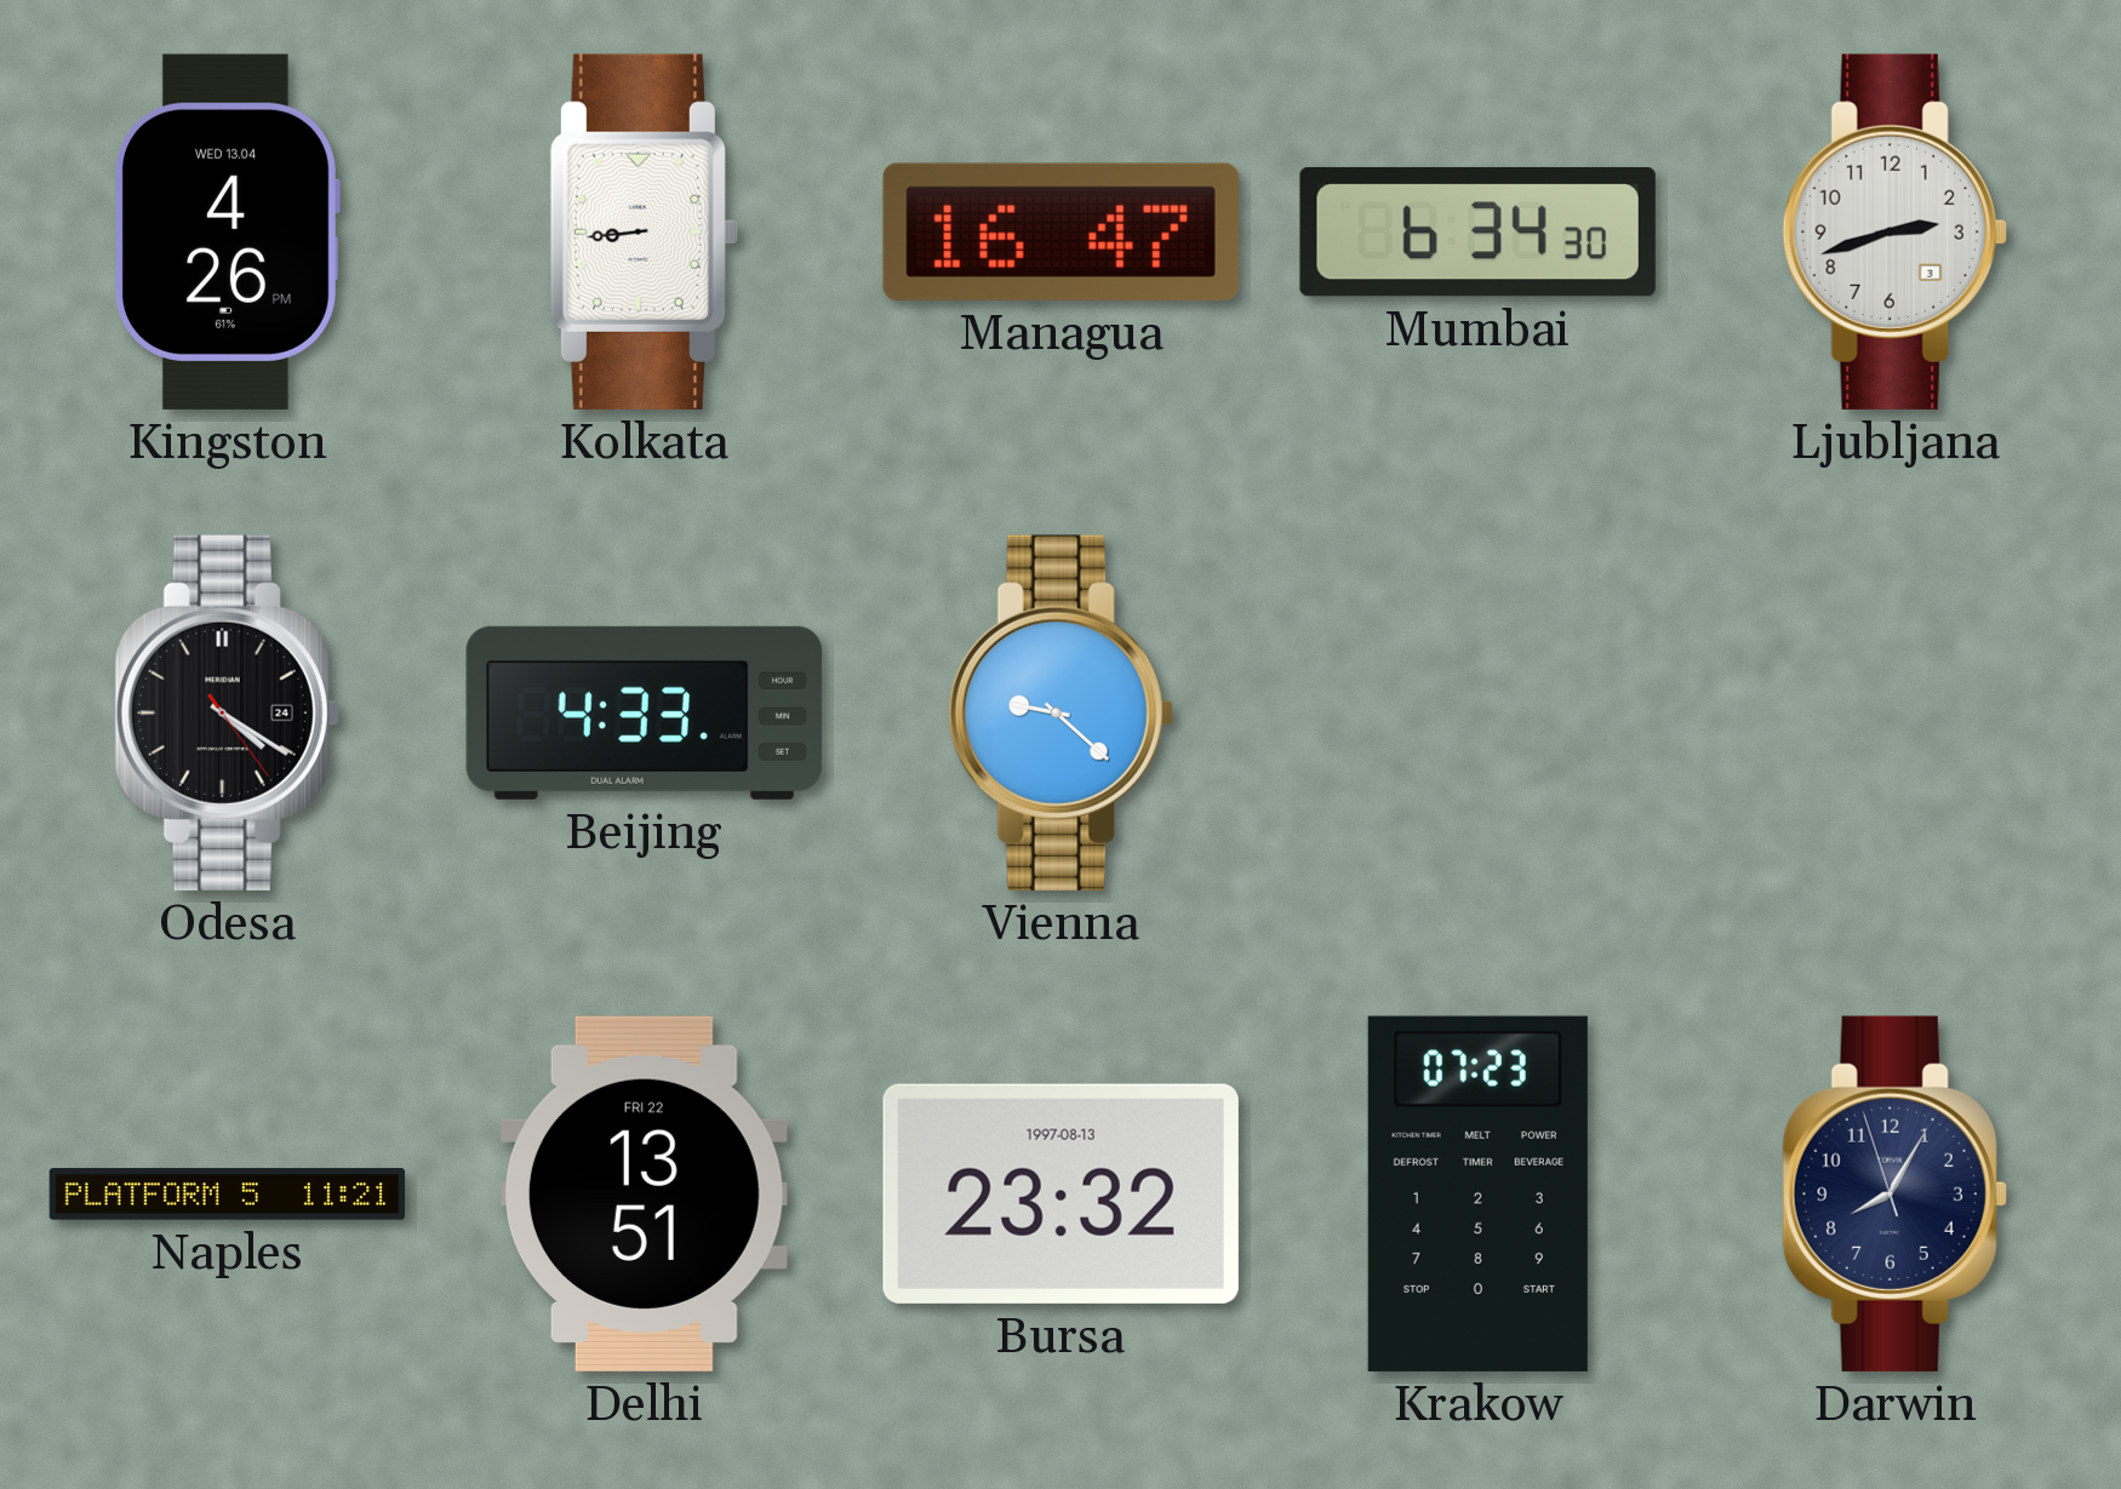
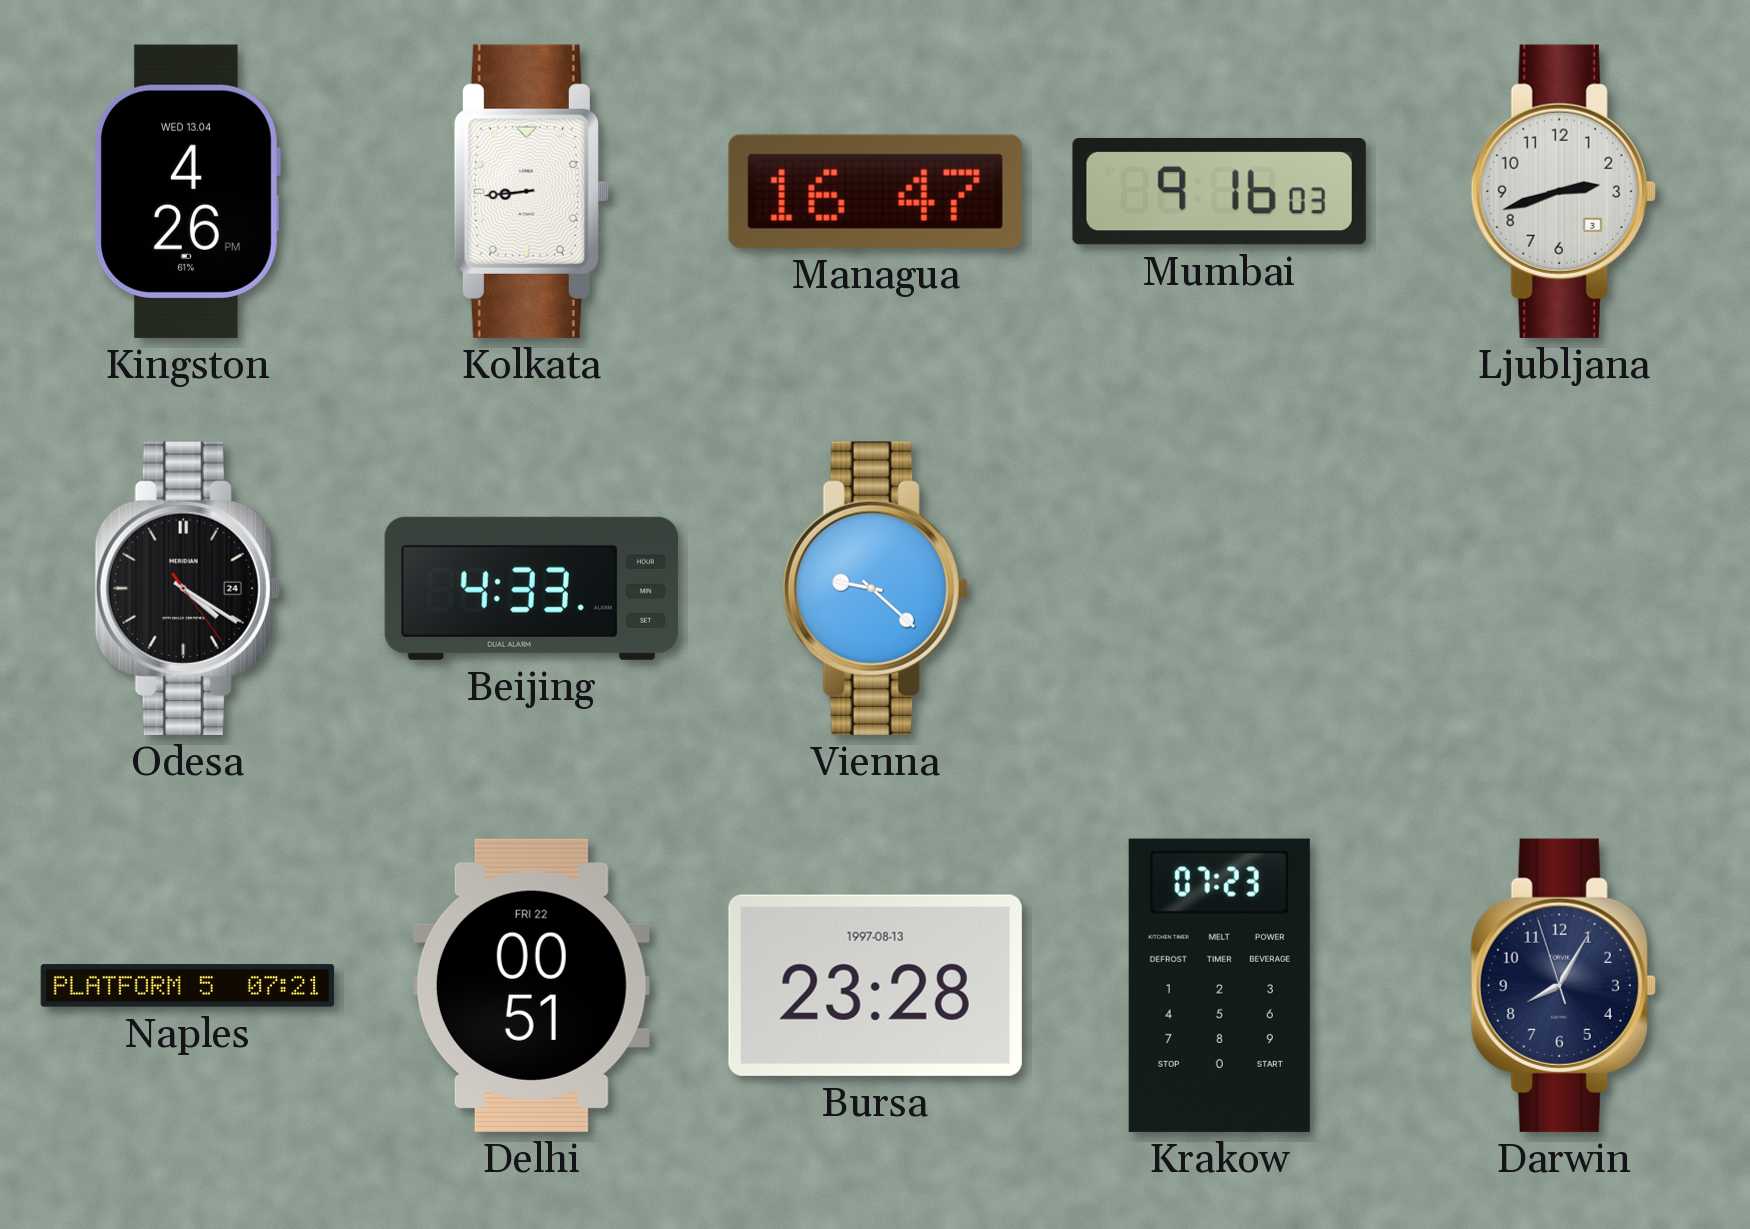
Mumbai: 6:34 -> 9:16
Naples: 11:21 -> 07:21
Delhi: 13:51 -> 00:51
Bursa: 23:32 -> 23:28
